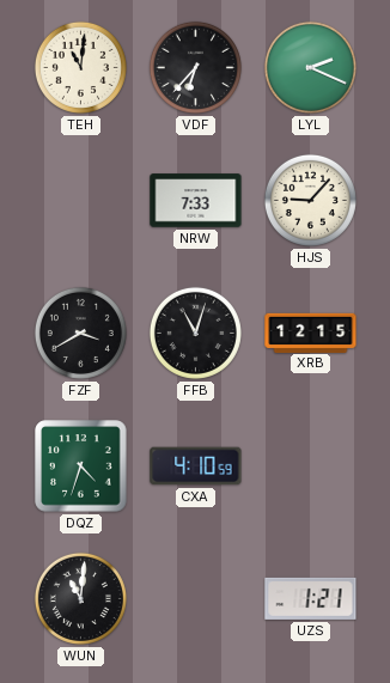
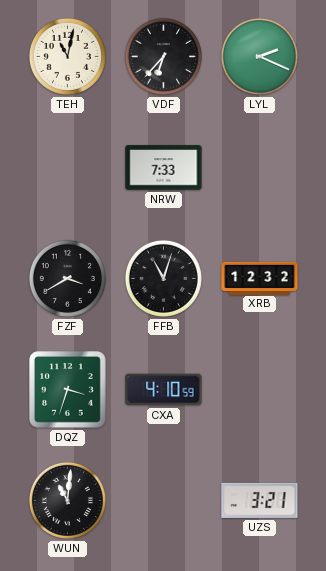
TEH: 11:01 -> 11:02
HJS: 9:07 -> none
XRB: 12:15 -> 12:32
DQZ: 4:33 -> 3:33
UZS: 1:21 -> 3:21
